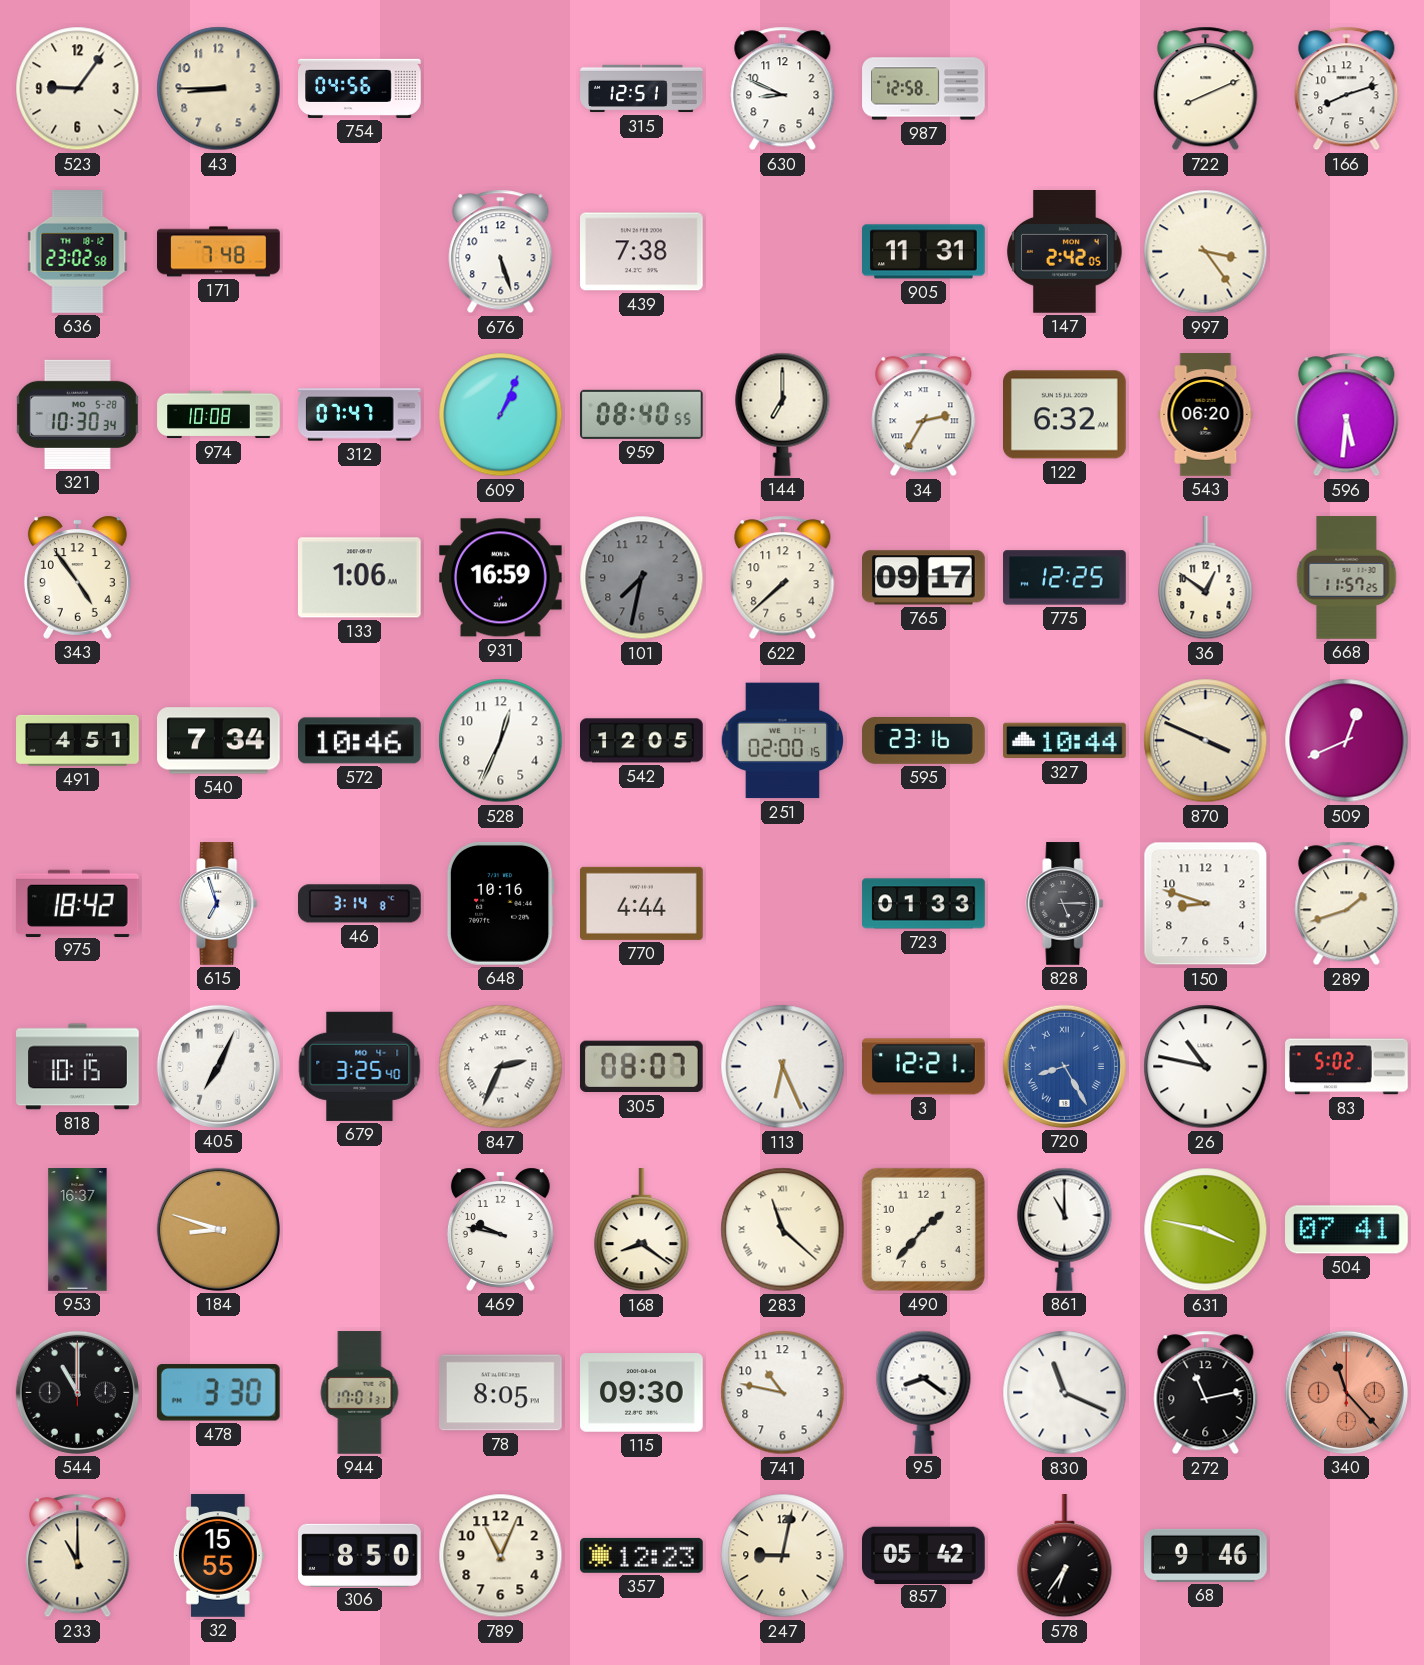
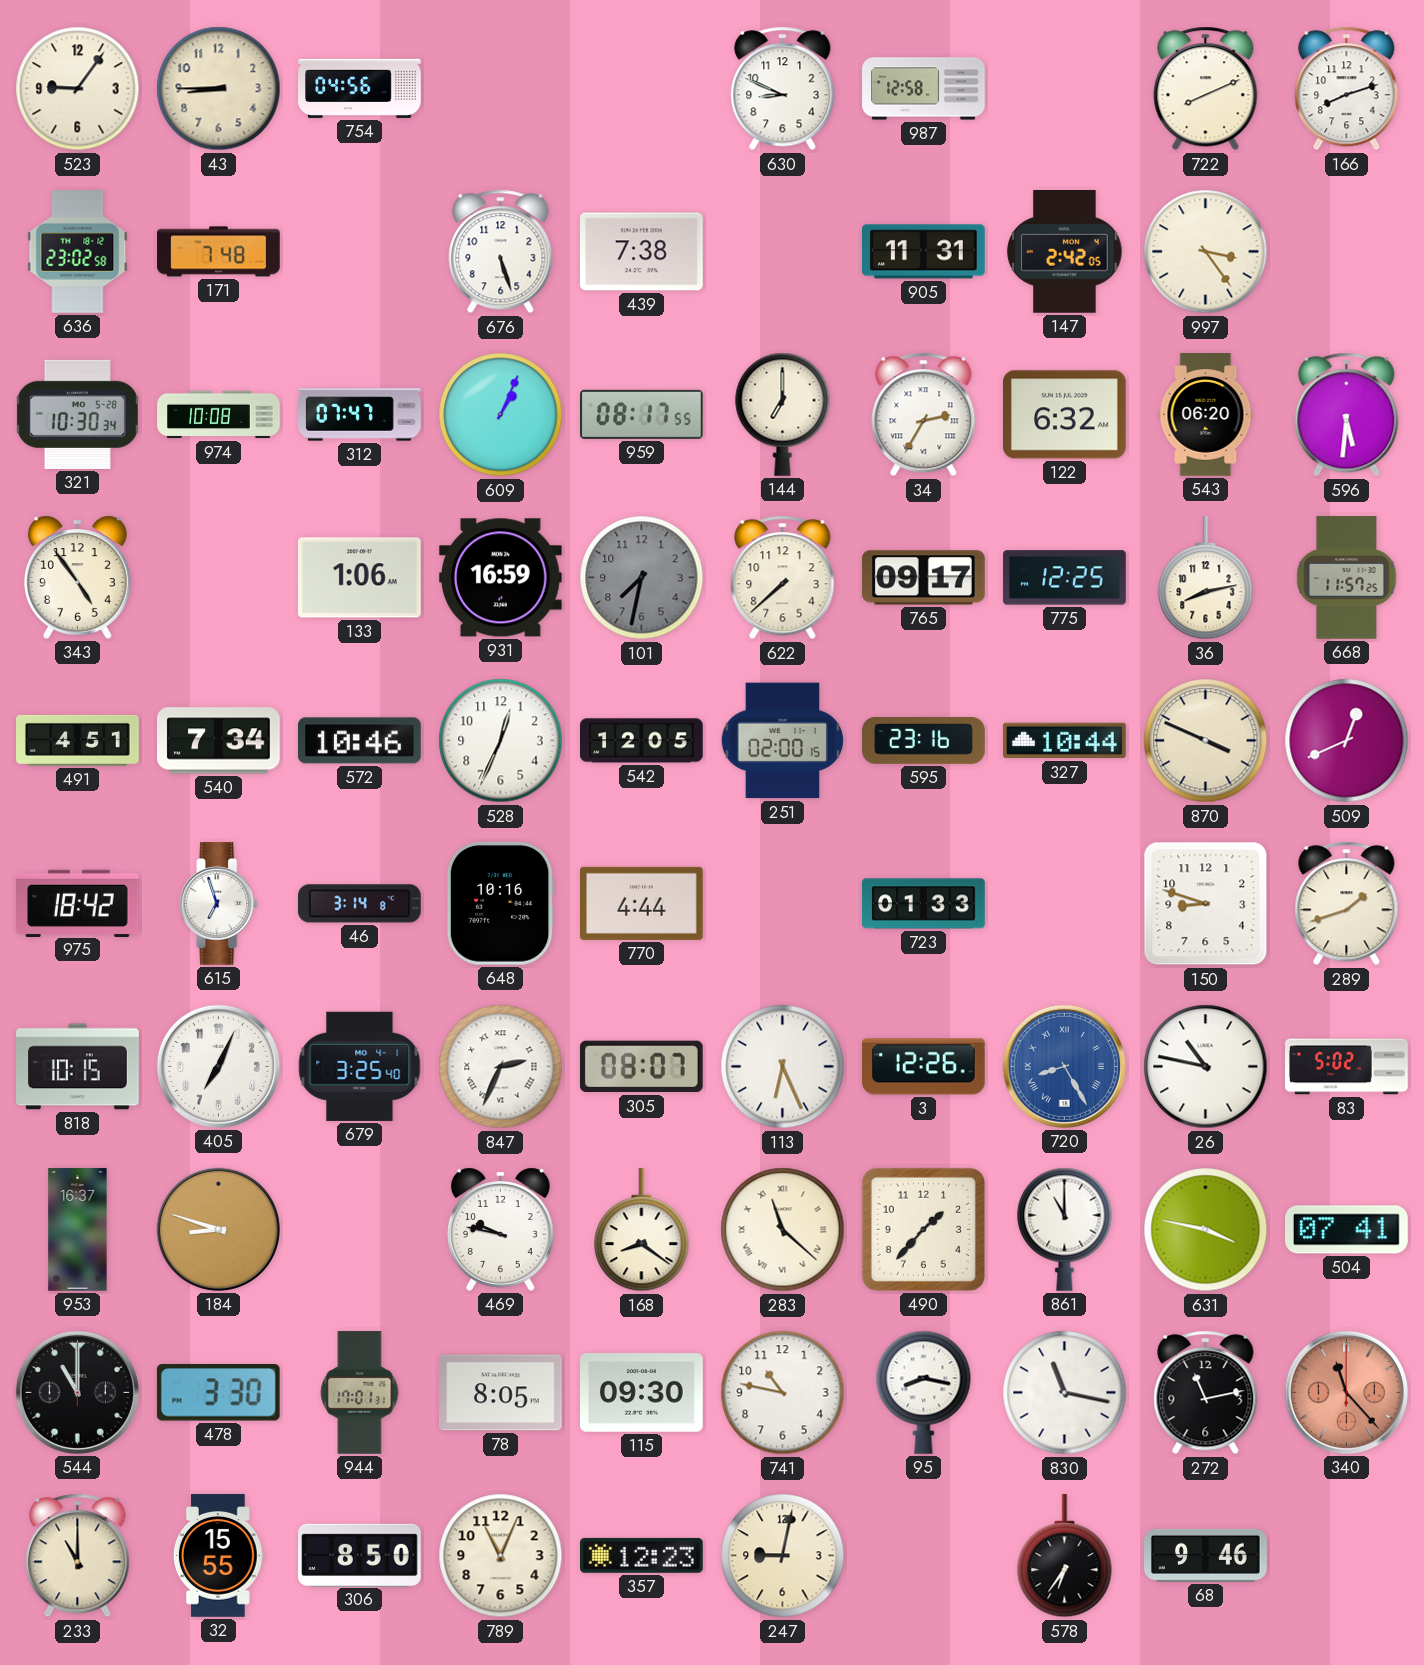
315: 12:51 -> none
959: 08:40 -> 08:17
36: 12:51 -> 8:13
828: 5:15 -> none
3: 12:21 -> 12:26
95: 8:21 -> 8:17
830: 11:19 -> 11:17
857: 05:42 -> none
